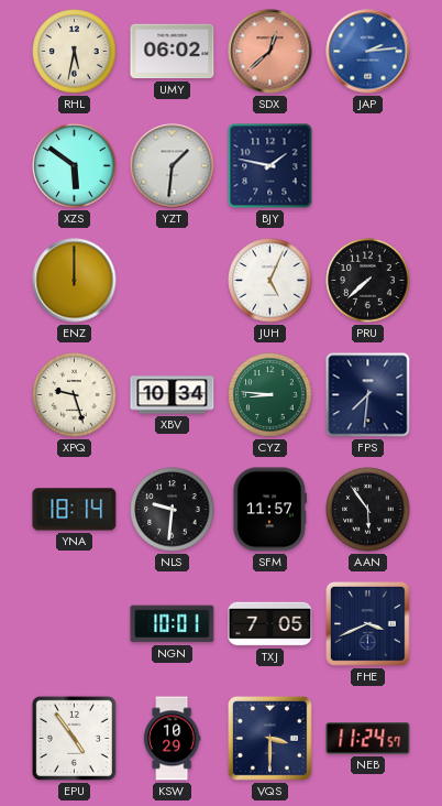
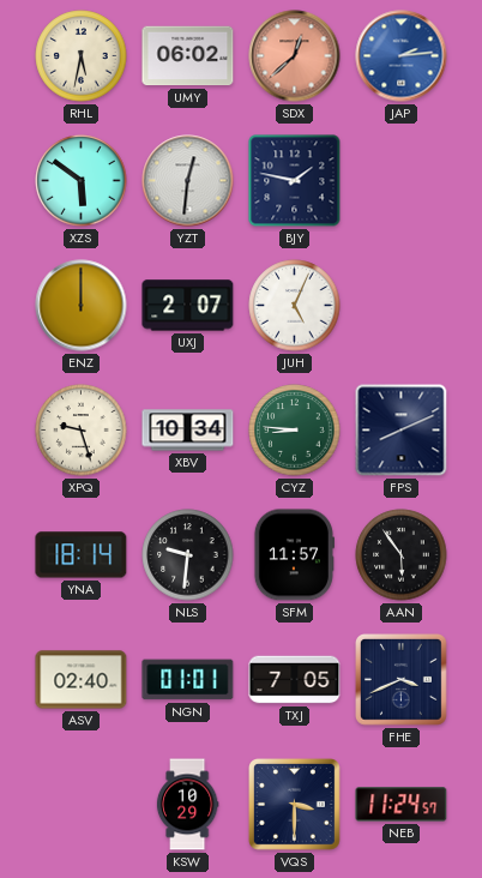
YZT: 1:31 -> 12:31
UXJ: none -> 2:07
PRU: 7:38 -> none
FPS: 7:31 -> 8:11
ASV: none -> 02:40
NGN: 10:01 -> 01:01
EPU: 4:54 -> none
